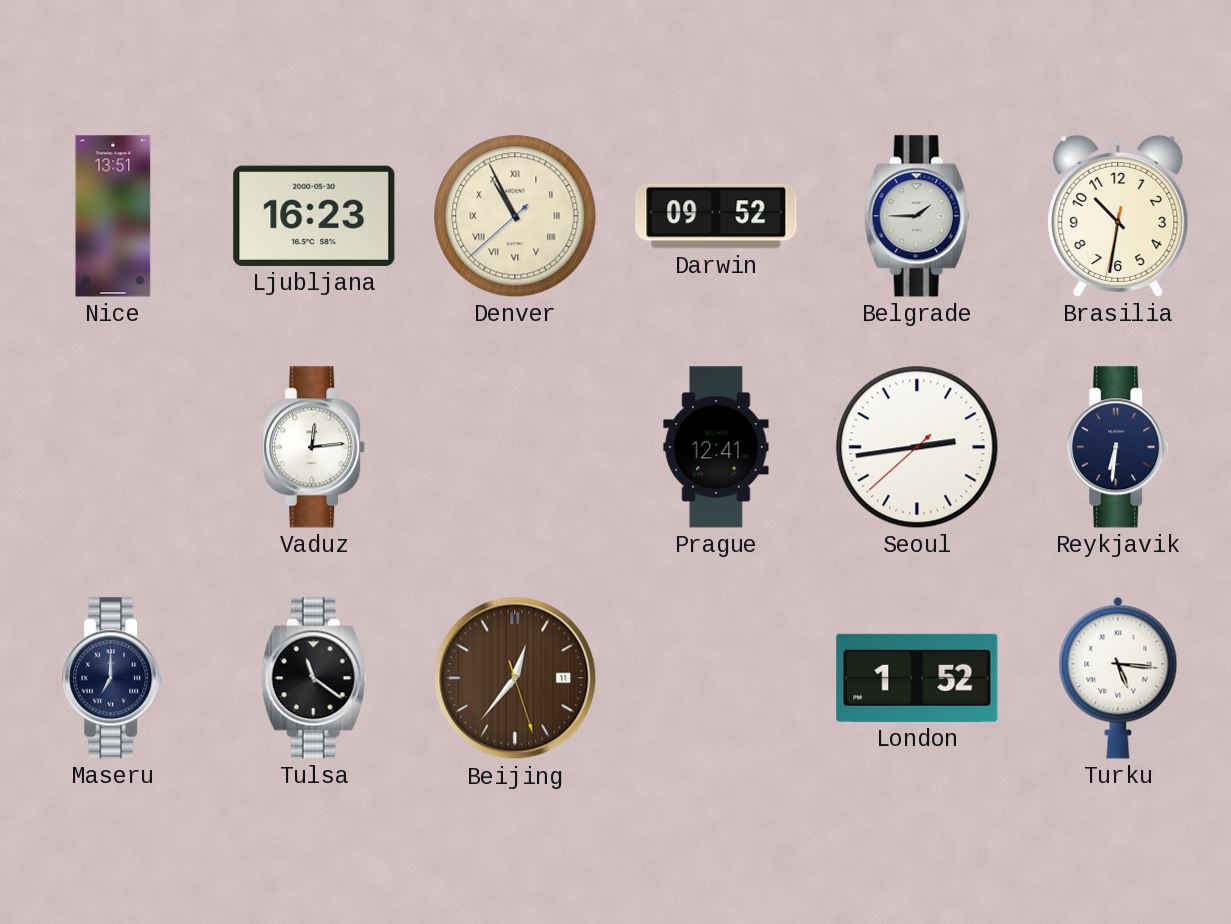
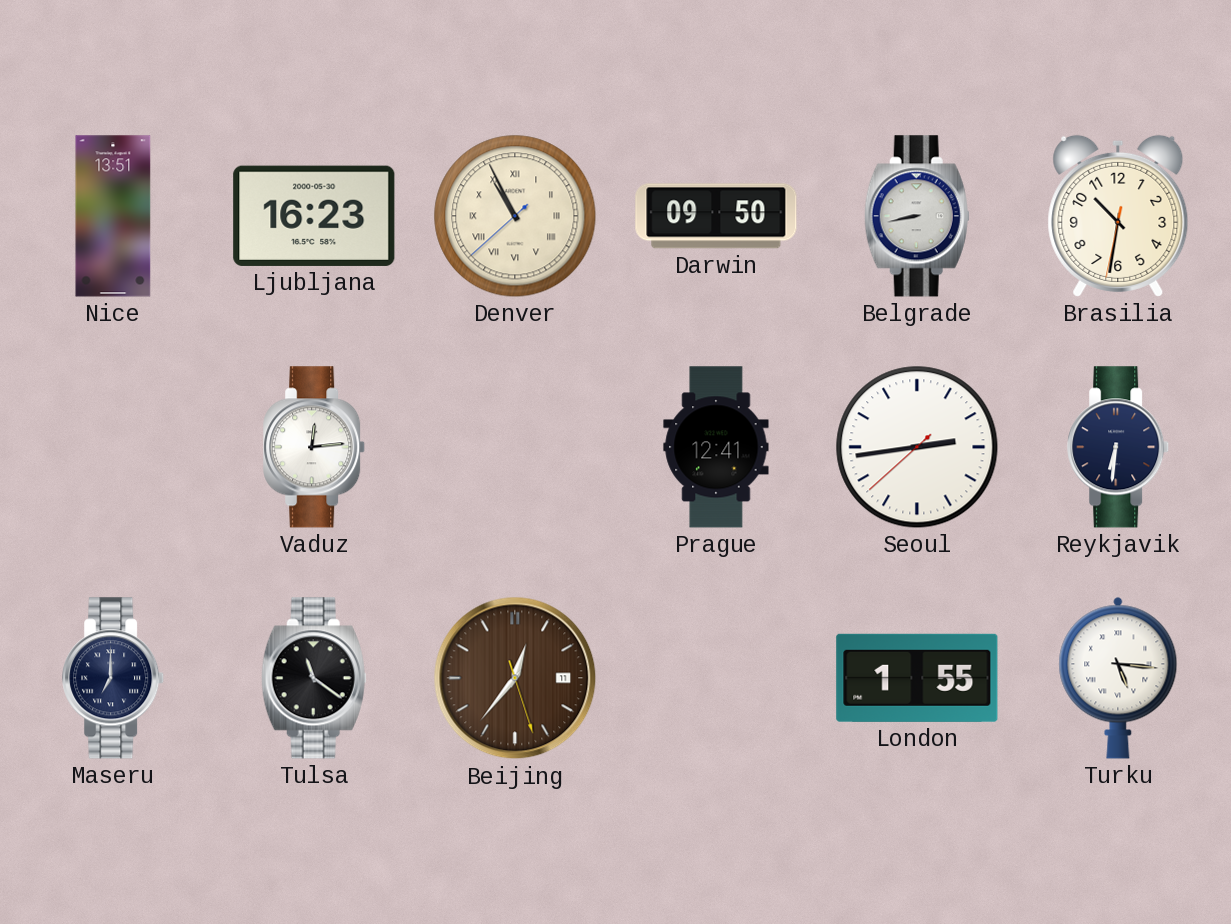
Darwin: 09:52 -> 09:50
Belgrade: 1:45 -> 8:43
London: 1:52 -> 1:55
